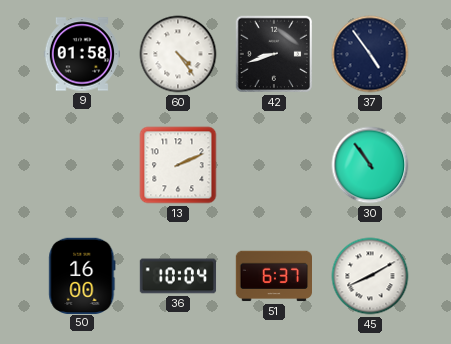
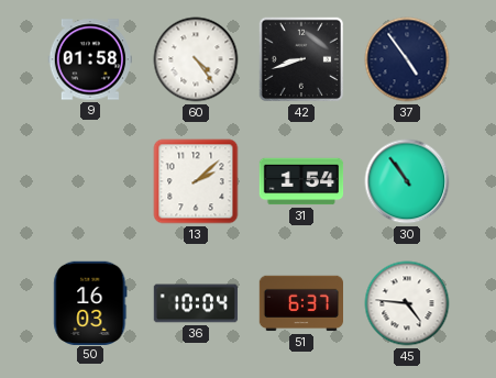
13: 2:11 -> 2:08
31: none -> 1:54
50: 16:00 -> 16:03
45: 8:10 -> 4:46
